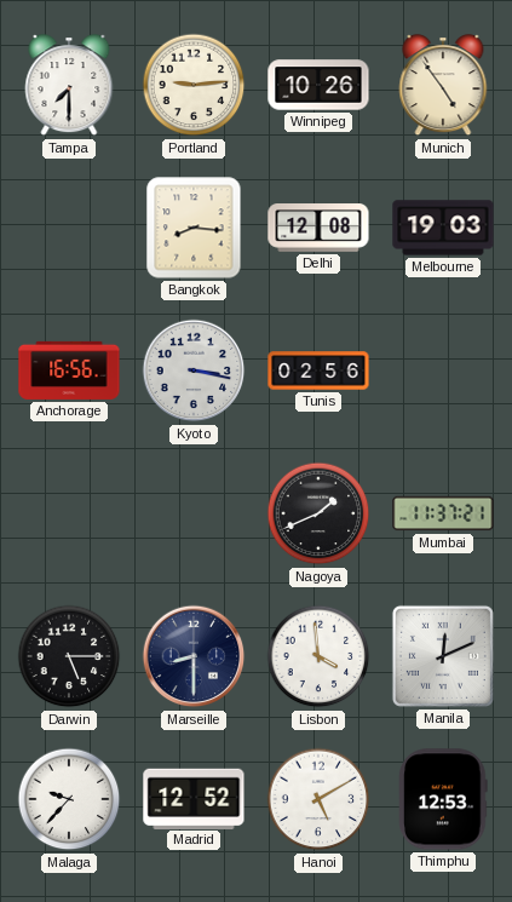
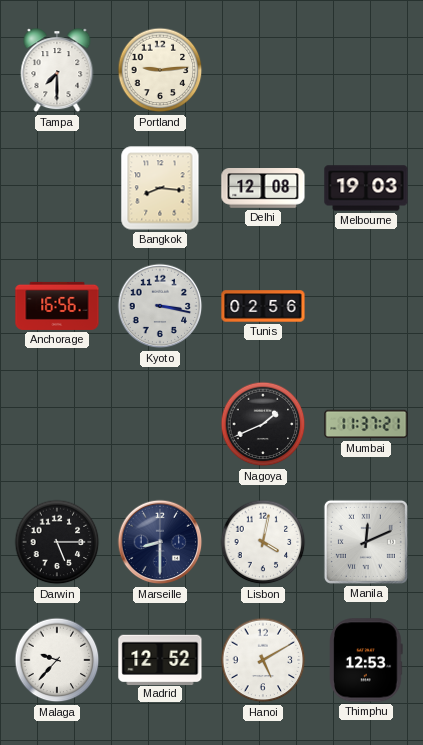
Winnipeg: 10:26 -> none
Munich: 4:54 -> none
Lisbon: 3:59 -> 4:02
